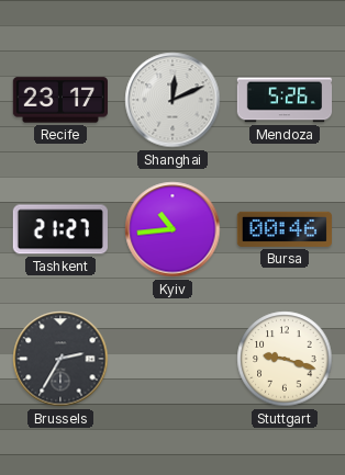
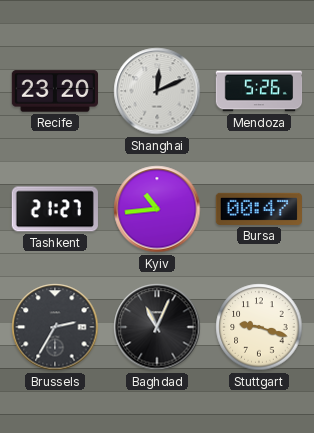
Recife: 23:17 -> 23:20
Bursa: 00:46 -> 00:47
Baghdad: none -> 11:04
